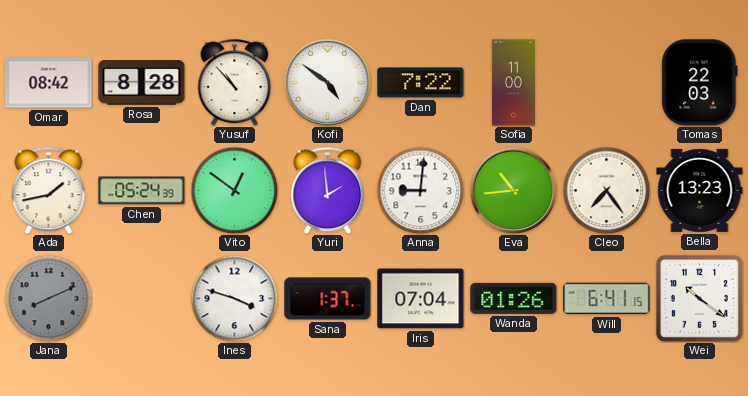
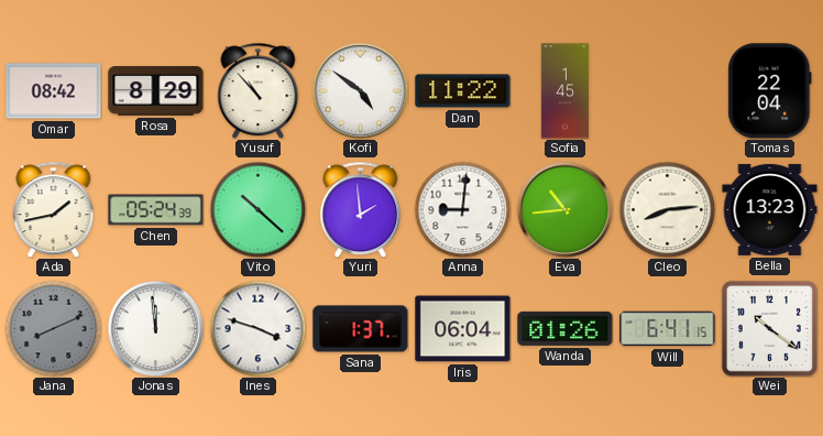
Rosa: 8:28 -> 8:29
Dan: 7:22 -> 11:22
Sofia: 11:00 -> 1:45
Tomas: 22:03 -> 22:04
Vito: 12:51 -> 10:22
Cleo: 7:24 -> 8:14
Jonas: none -> 11:59
Iris: 07:04 -> 06:04
